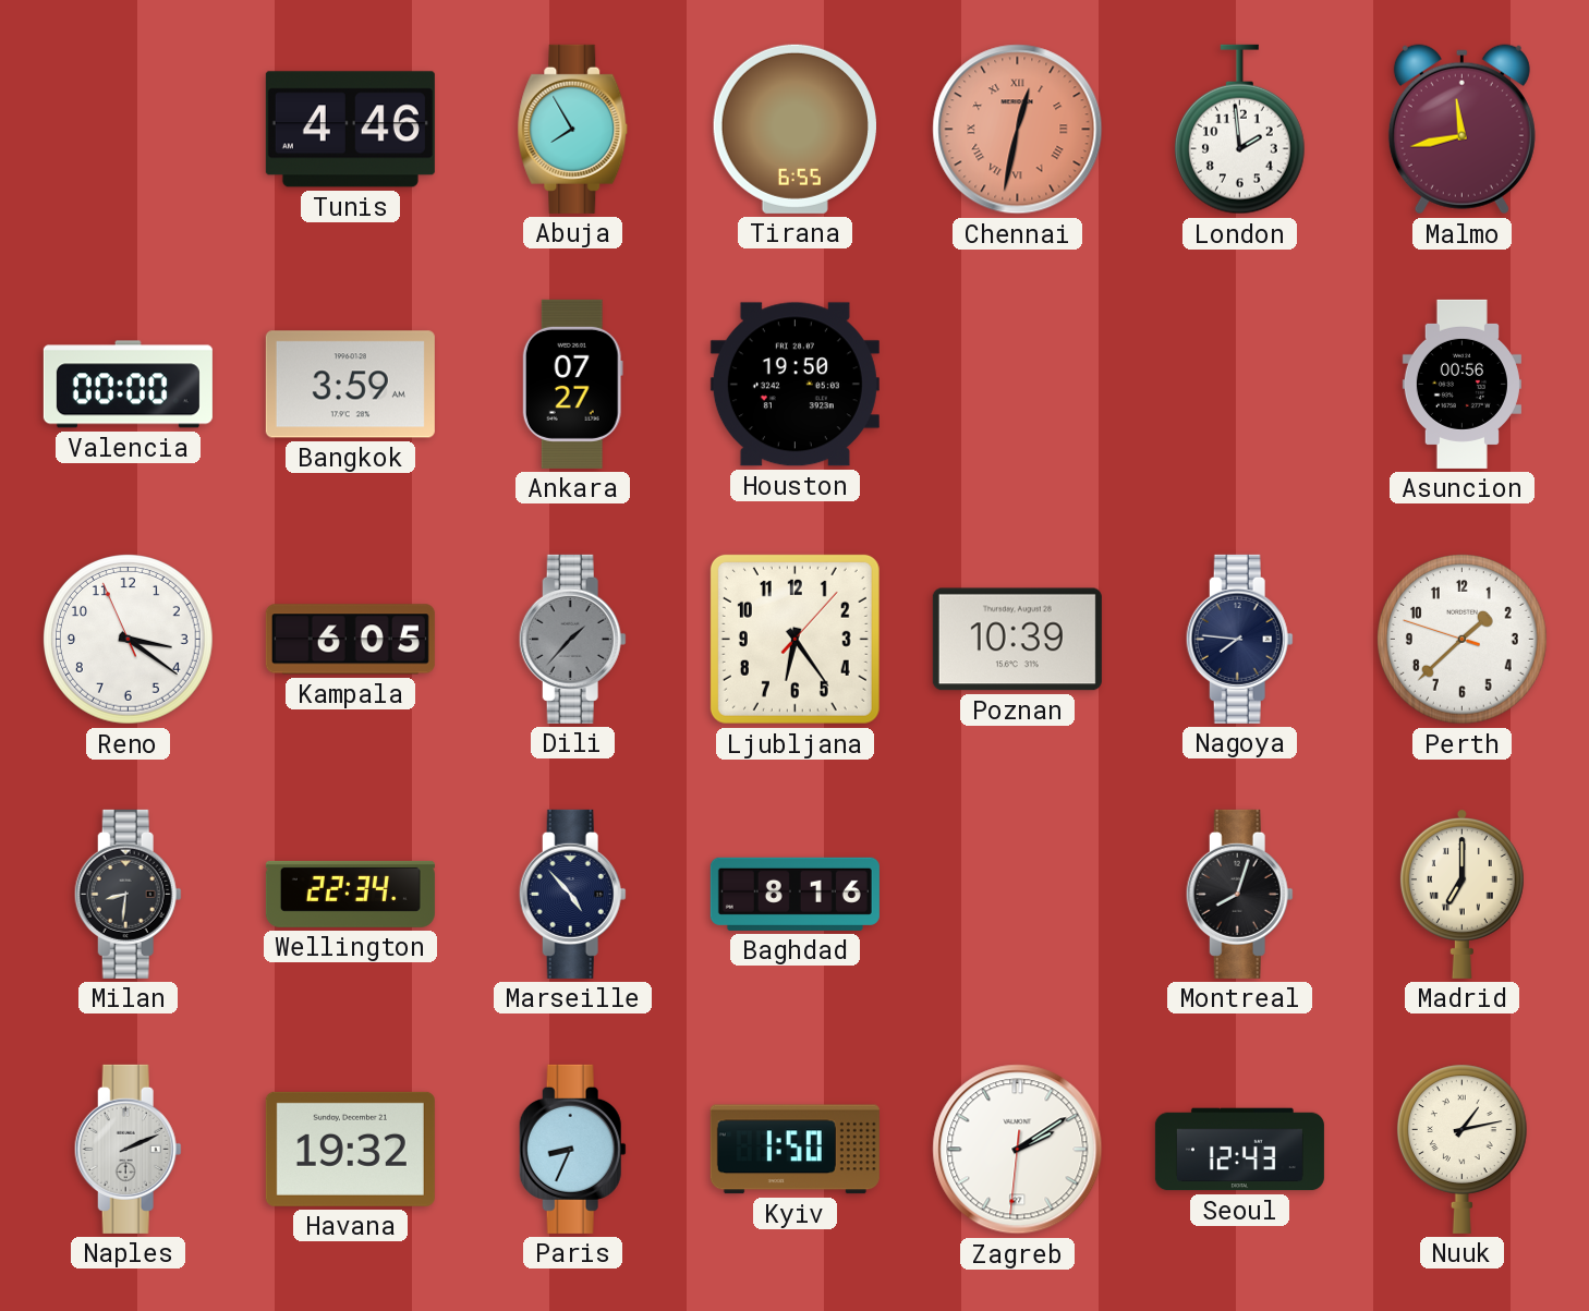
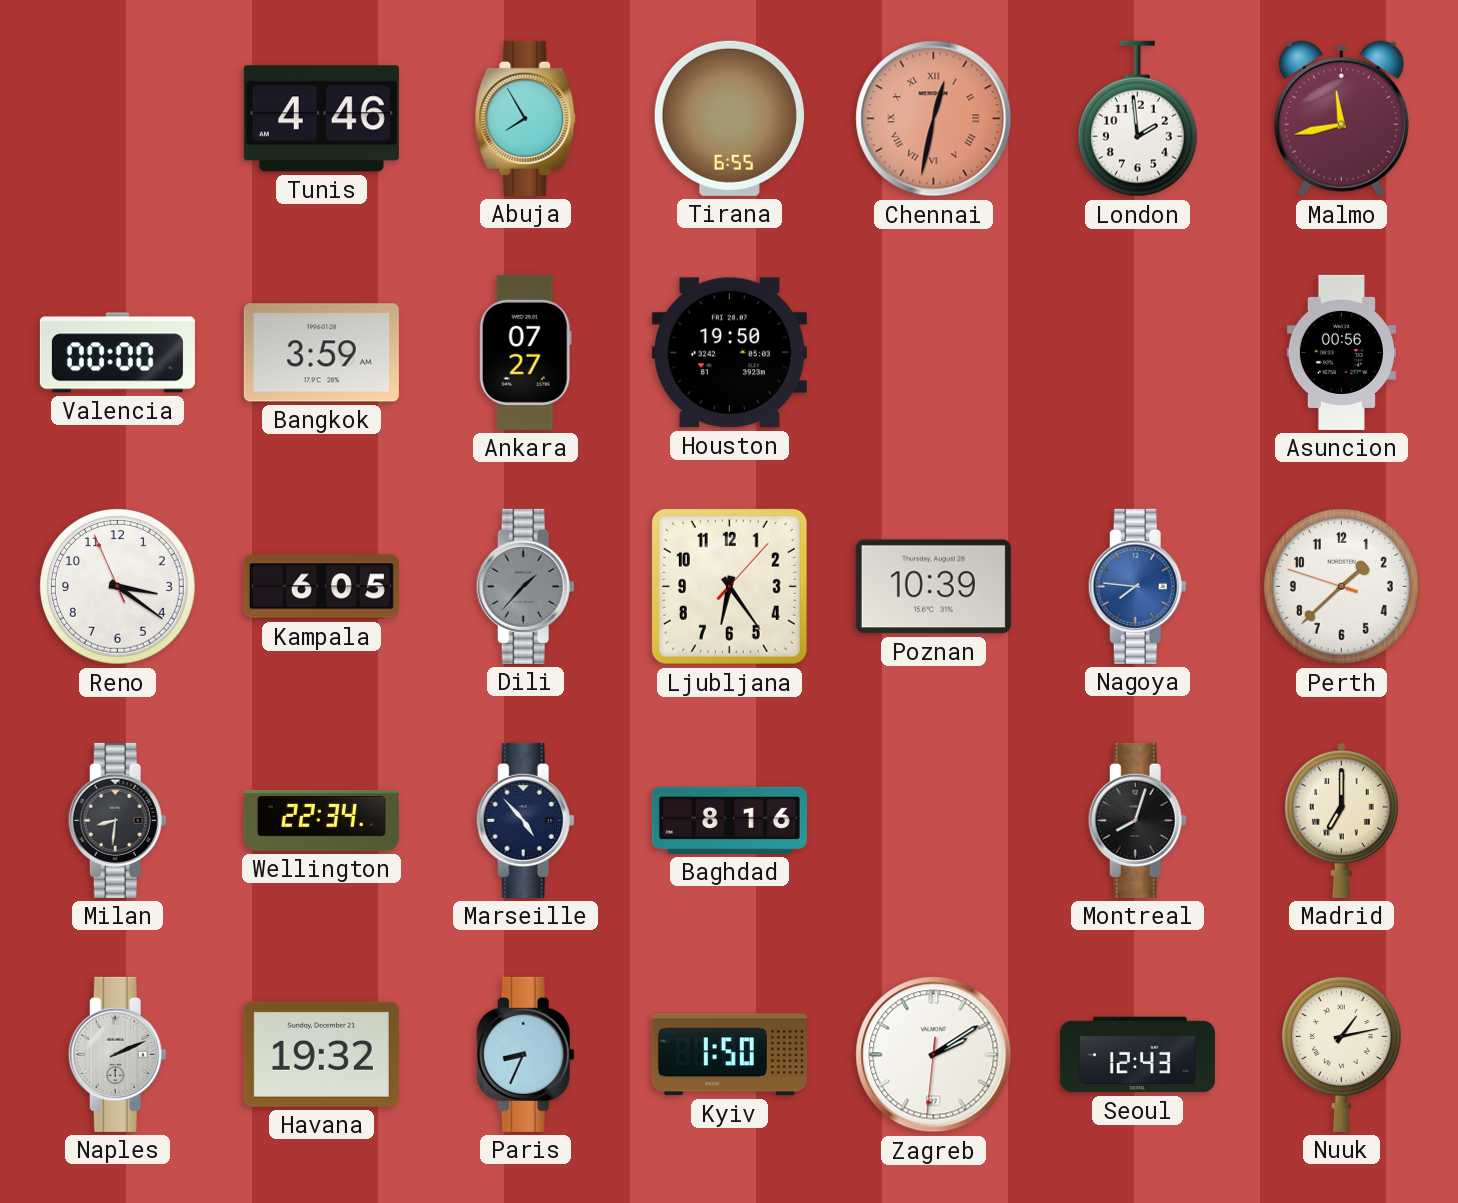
Nagoya dial: navy -> blue
